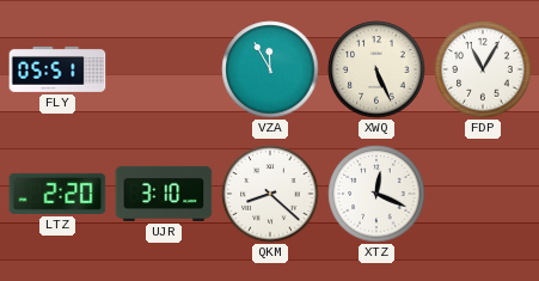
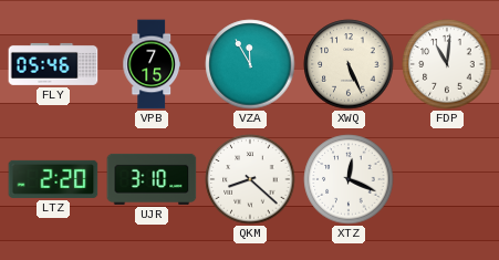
FLY: 05:51 -> 05:46
VPB: none -> 7:15
FDP: 11:05 -> 11:01
